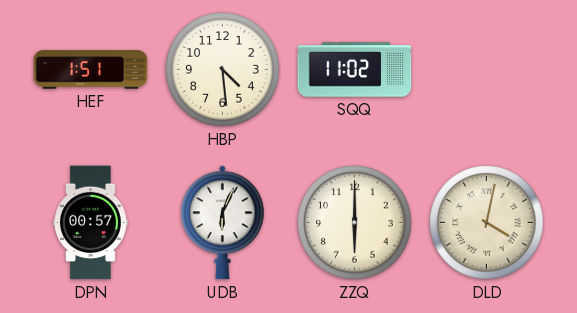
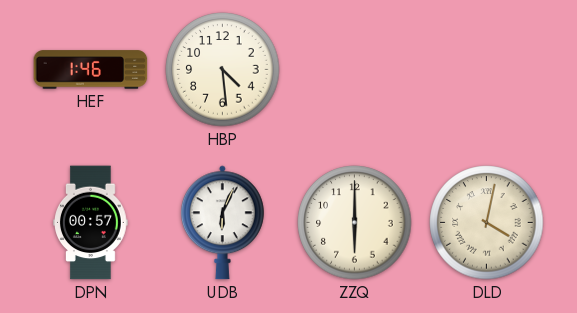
HEF: 1:51 -> 1:46
SQQ: 11:02 -> none
